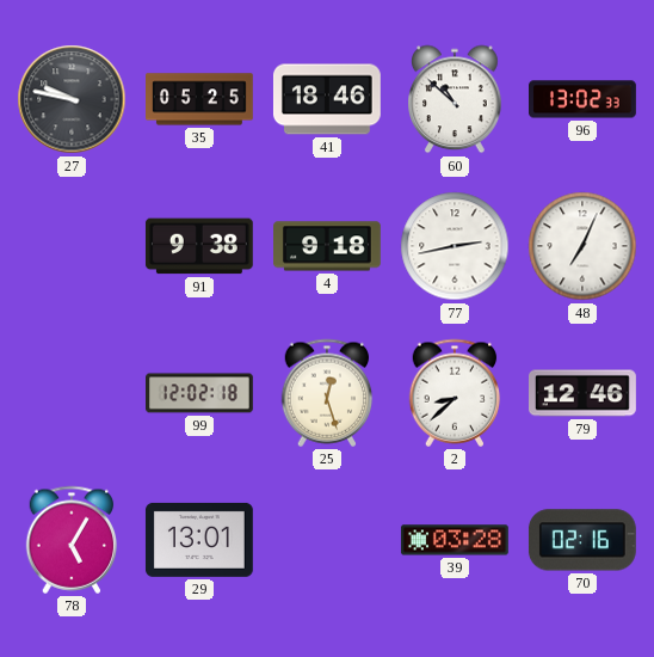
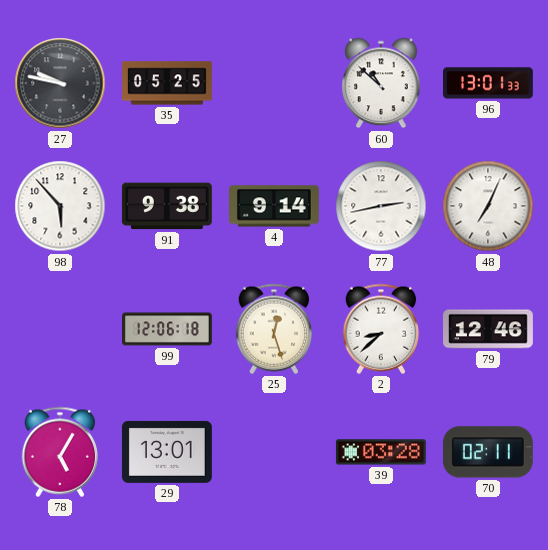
41: 18:46 -> none
96: 13:02 -> 13:01
98: none -> 5:53
4: 9:18 -> 9:14
99: 12:02 -> 12:06
70: 02:16 -> 02:11
